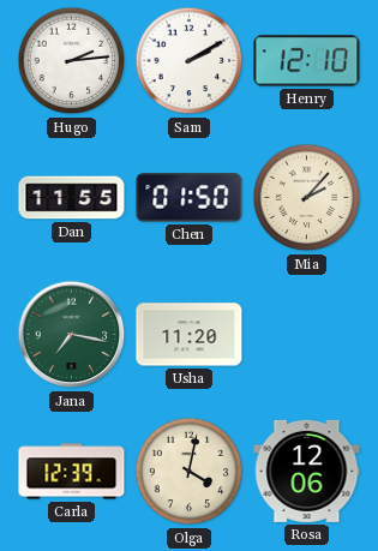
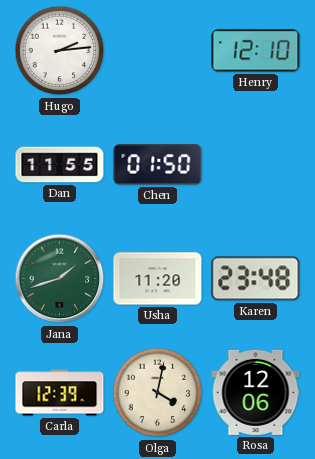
Sam: 2:10 -> none
Mia: 2:07 -> none
Jana: 7:17 -> 1:42
Karen: none -> 23:48
